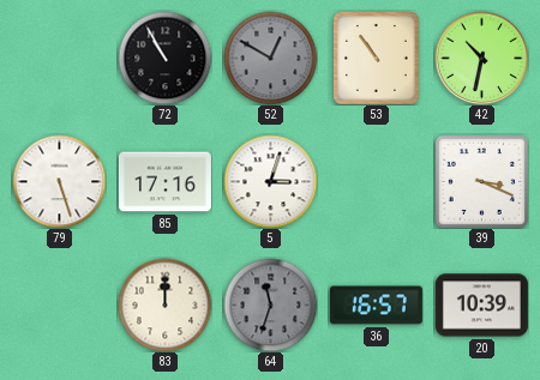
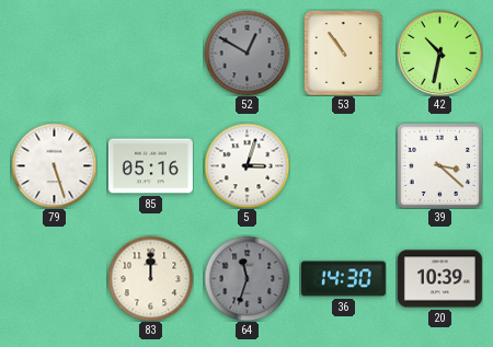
72: 10:55 -> none
85: 17:16 -> 05:16
39: 3:19 -> 3:22
36: 16:57 -> 14:30
